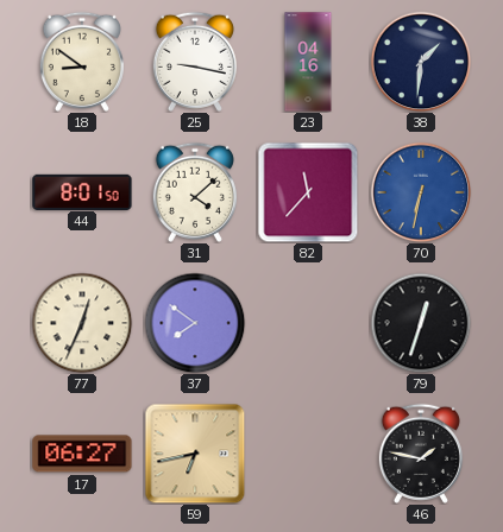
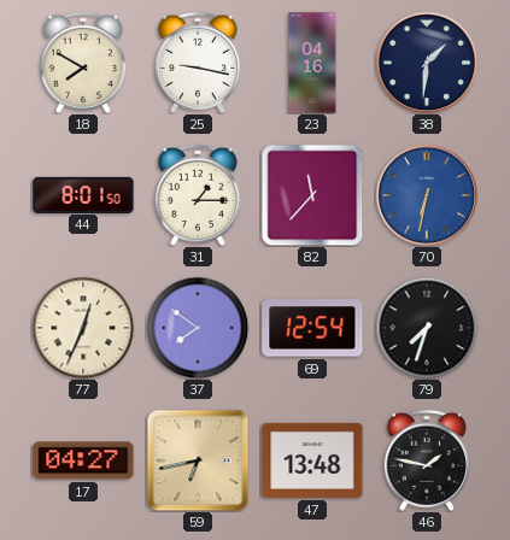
18: 8:51 -> 7:50
31: 4:08 -> 1:15
69: none -> 12:54
79: 12:33 -> 7:33
17: 06:27 -> 04:27
47: none -> 13:48
